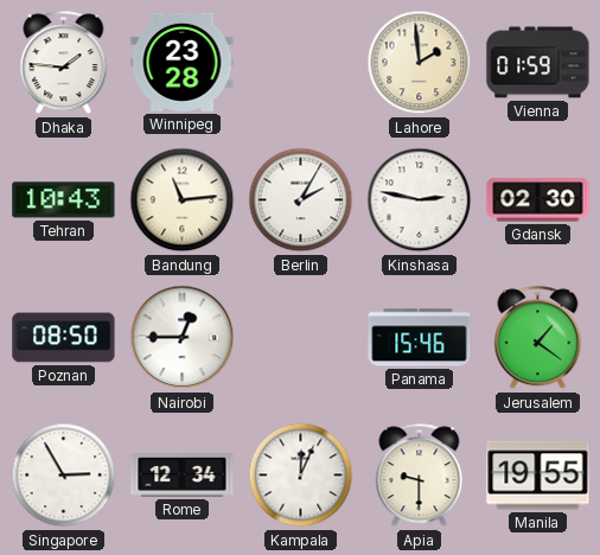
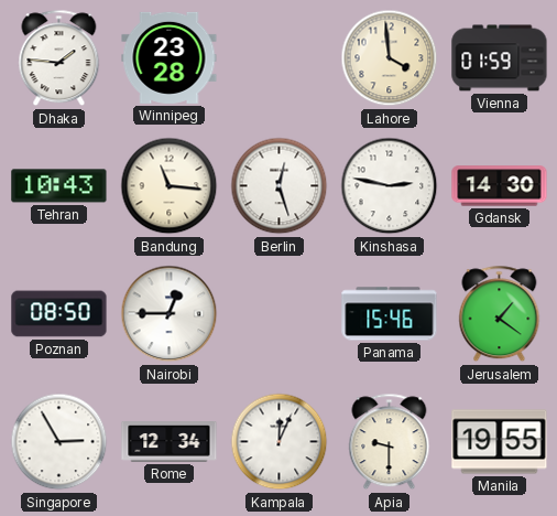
Lahore: 1:59 -> 3:59
Bandung: 11:14 -> 11:16
Berlin: 2:05 -> 12:27
Gdansk: 02:30 -> 14:30
